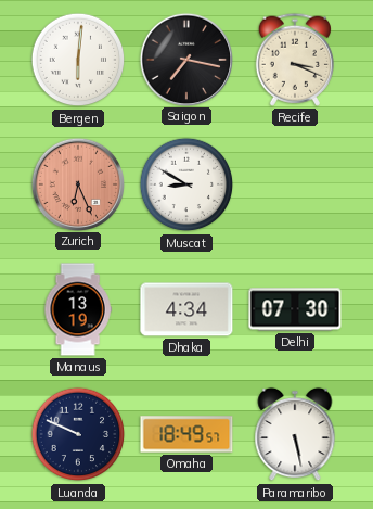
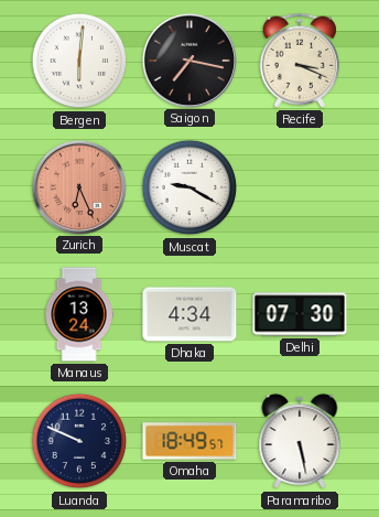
Muscat: 8:50 -> 9:20
Manaus: 13:19 -> 13:24
